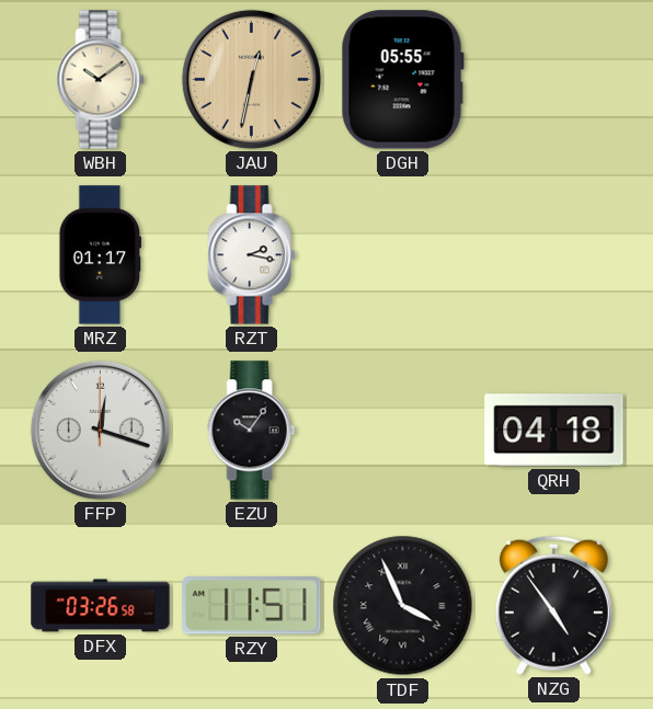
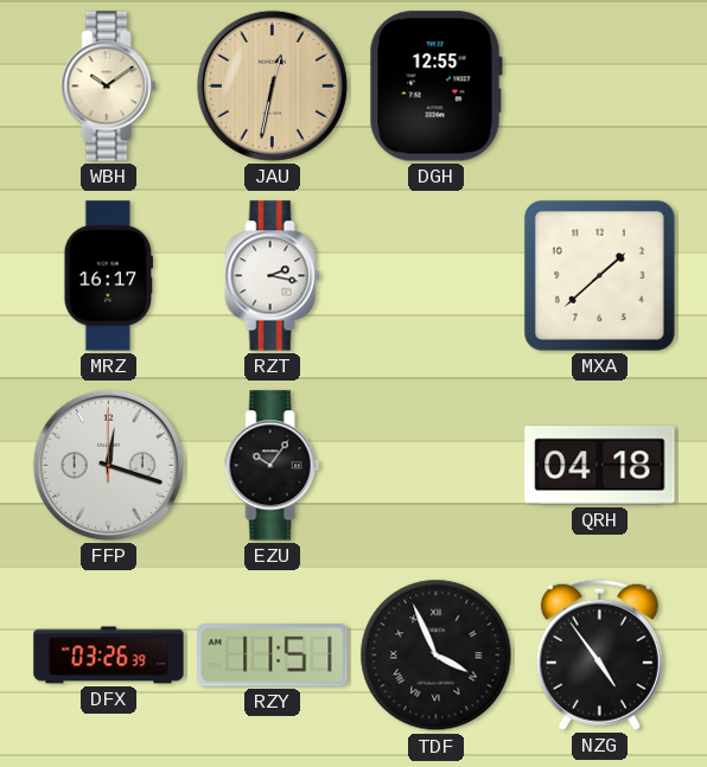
DGH: 05:55 -> 12:55
MRZ: 01:17 -> 16:17
MXA: none -> 1:38
DFX: 03:26:58 -> 03:26:39
